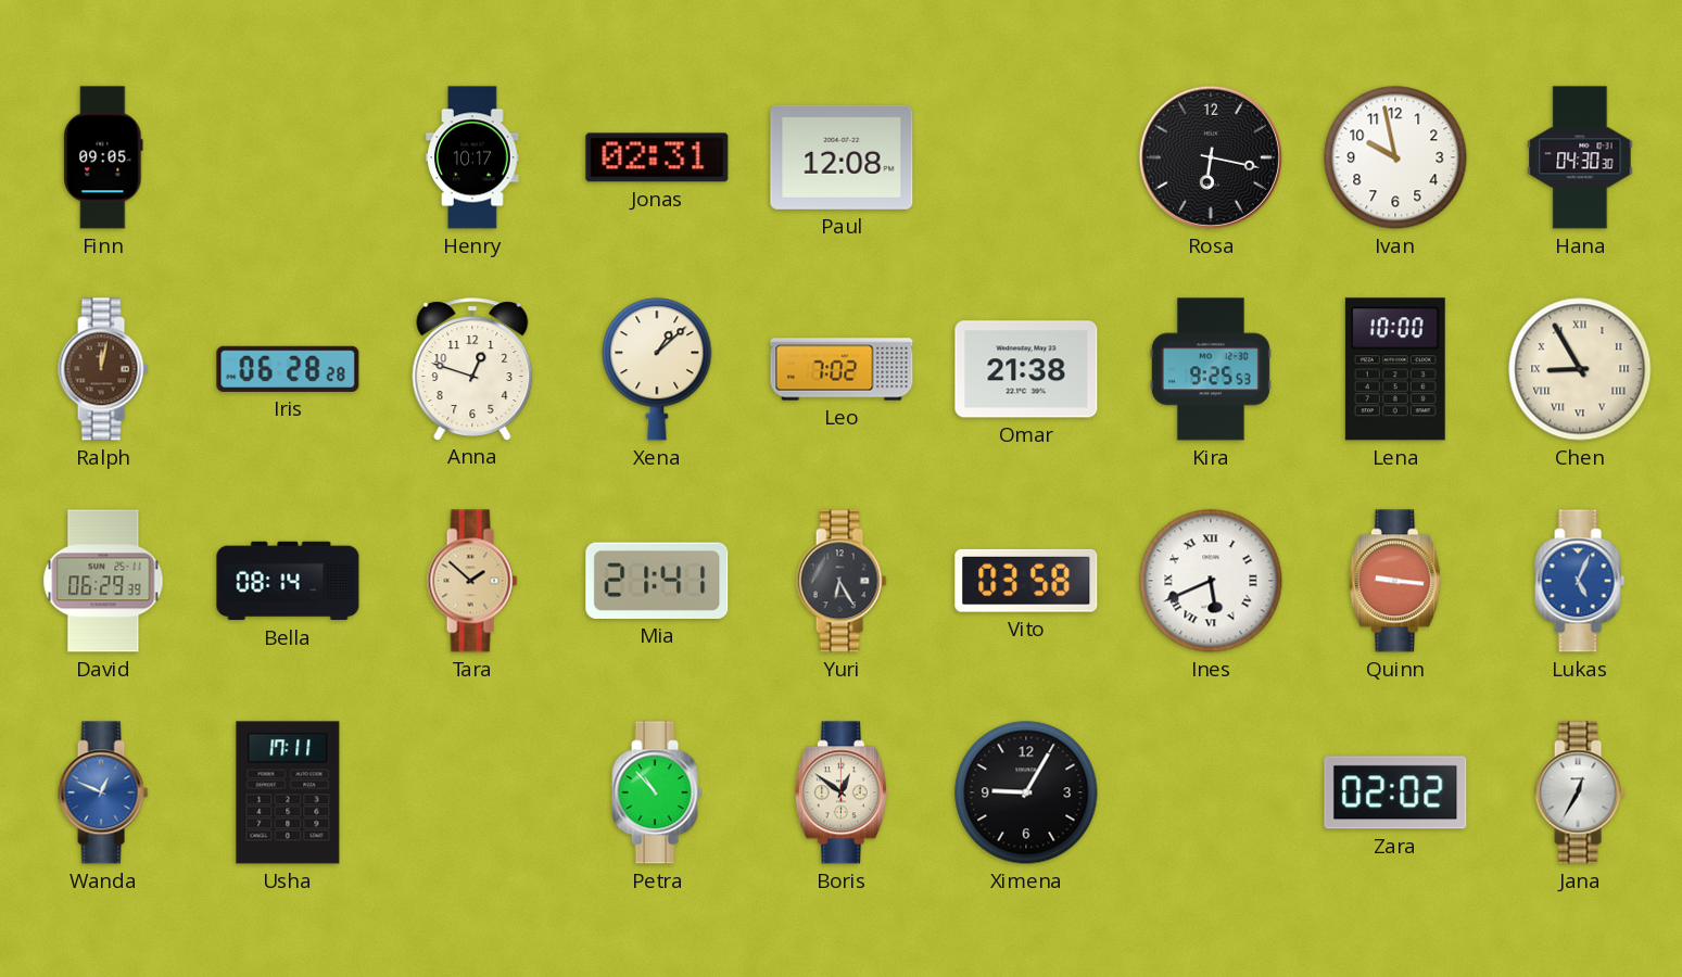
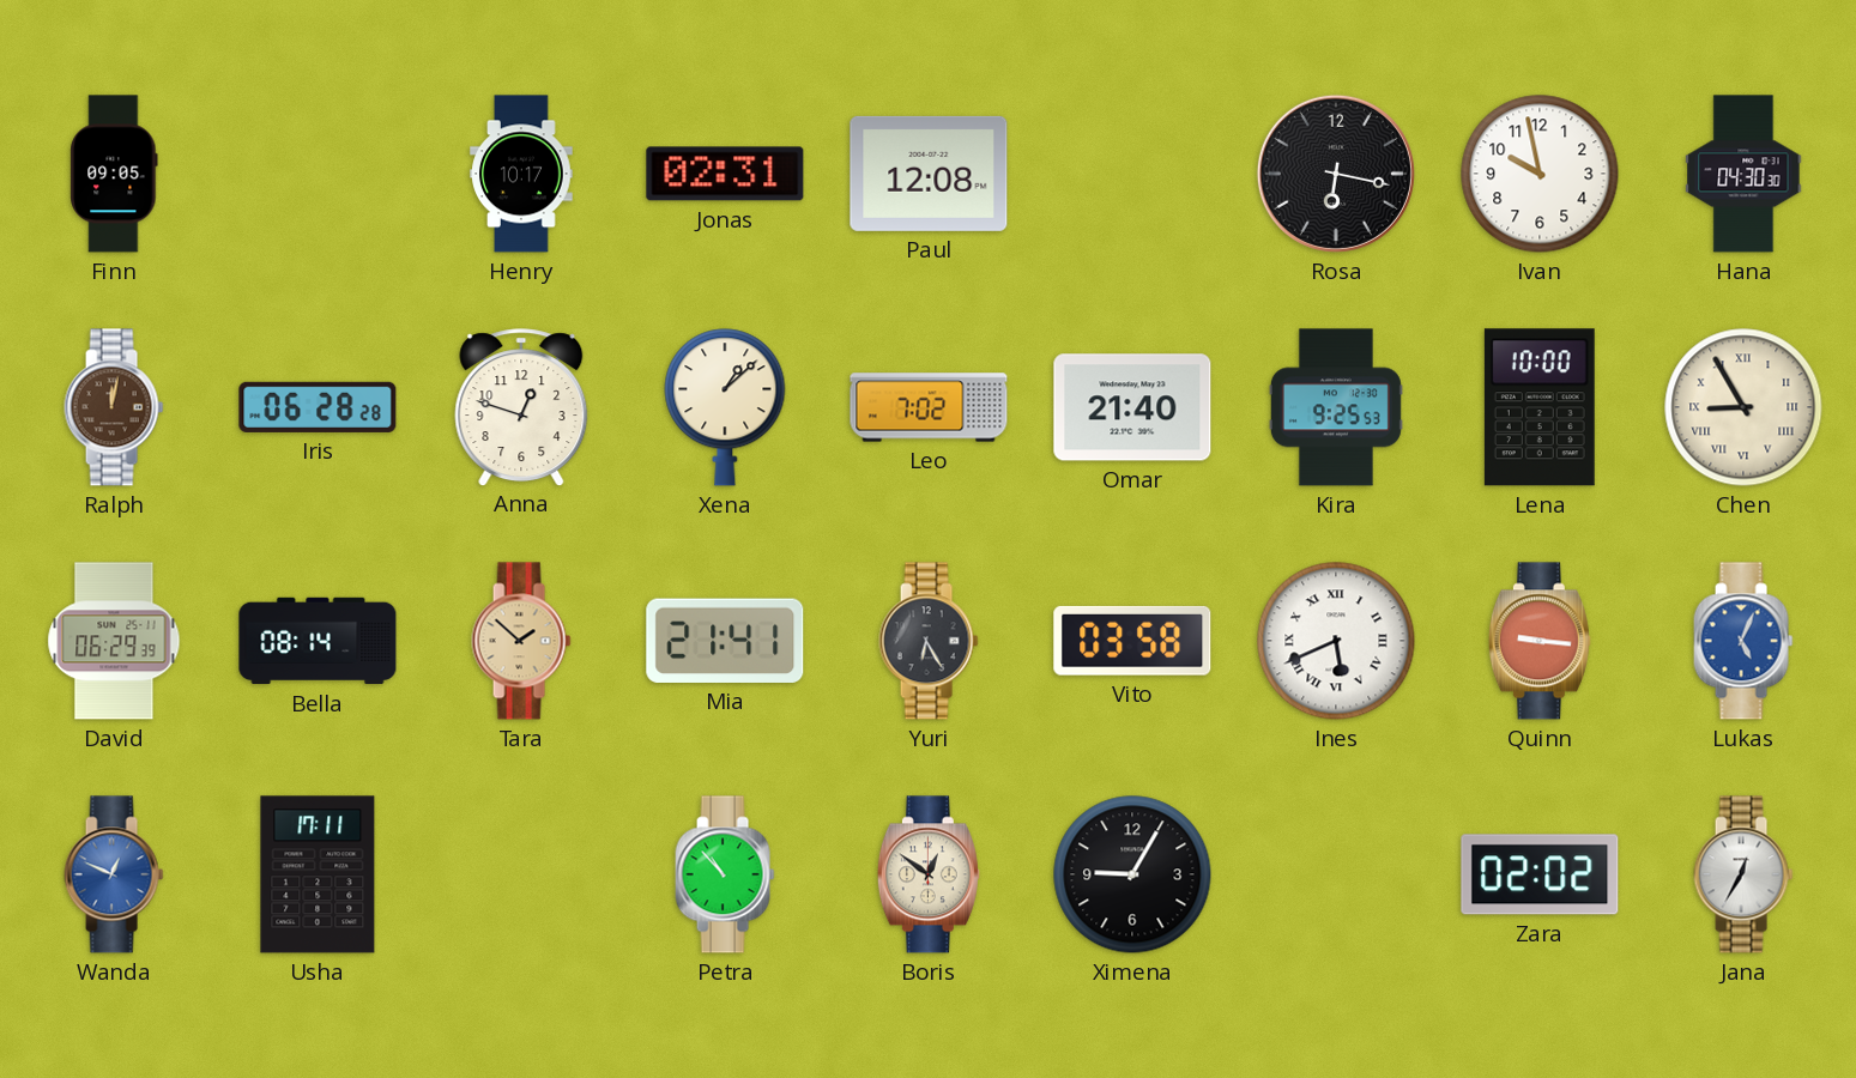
Omar: 21:38 -> 21:40
